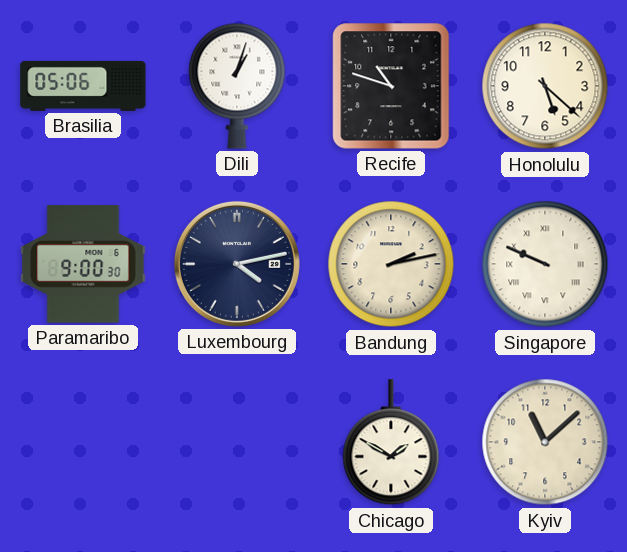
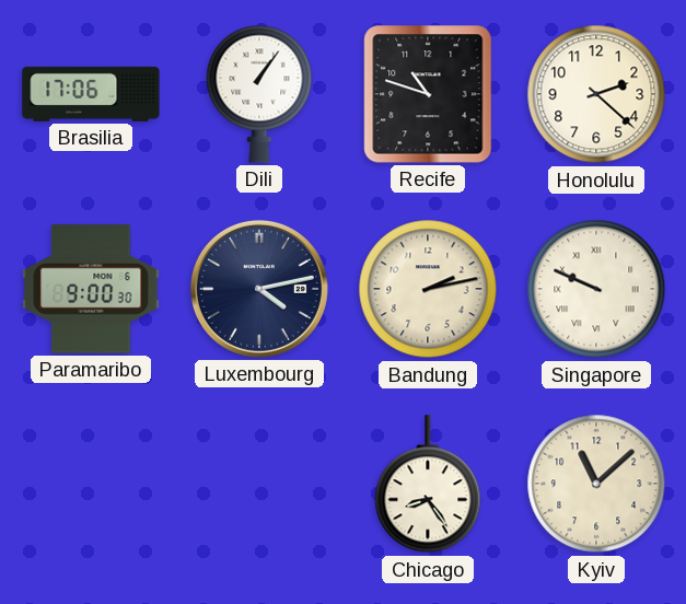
Brasilia: 05:06 -> 17:06
Dili: 1:03 -> 1:06
Honolulu: 5:22 -> 2:22
Chicago: 1:50 -> 8:24
